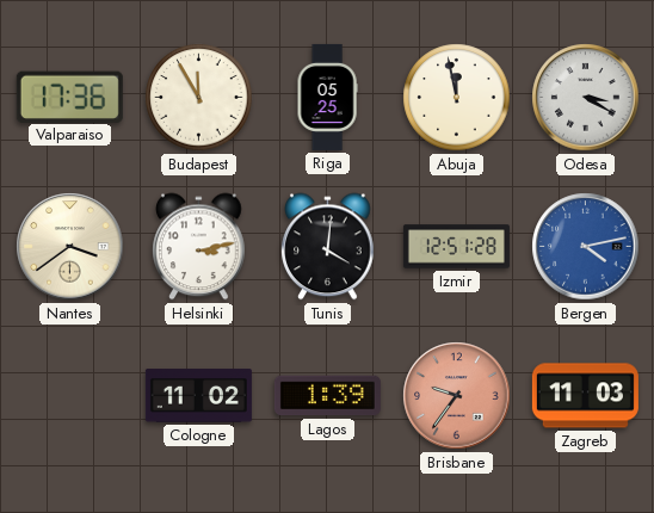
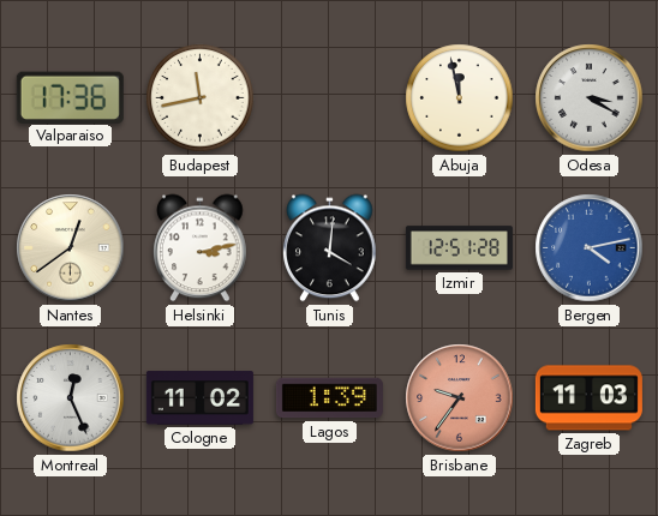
Budapest: 11:55 -> 11:43
Riga: 05:25 -> none
Nantes: 3:39 -> 12:39
Montreal: none -> 12:26
